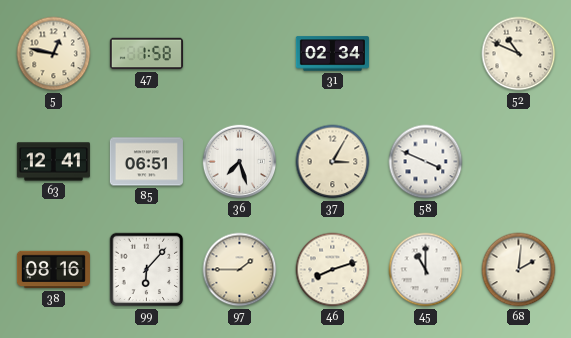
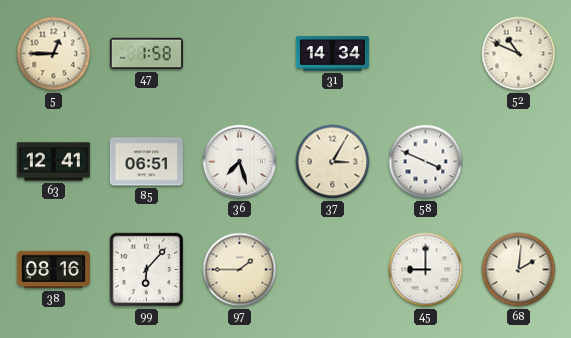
5: 12:47 -> 12:45
31: 02:34 -> 14:34
46: 8:12 -> none
45: 11:00 -> 9:00
